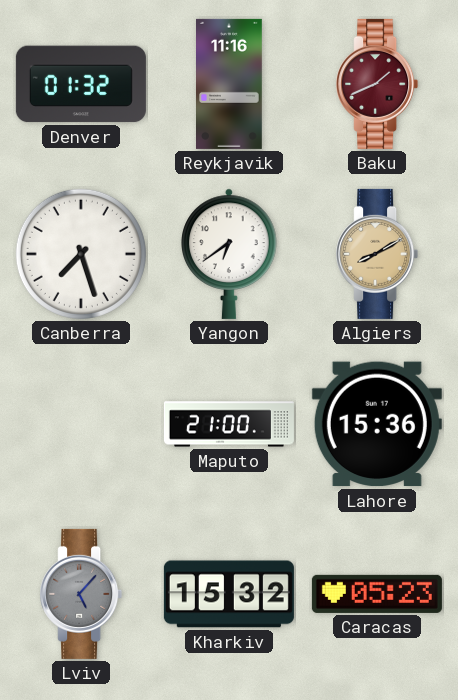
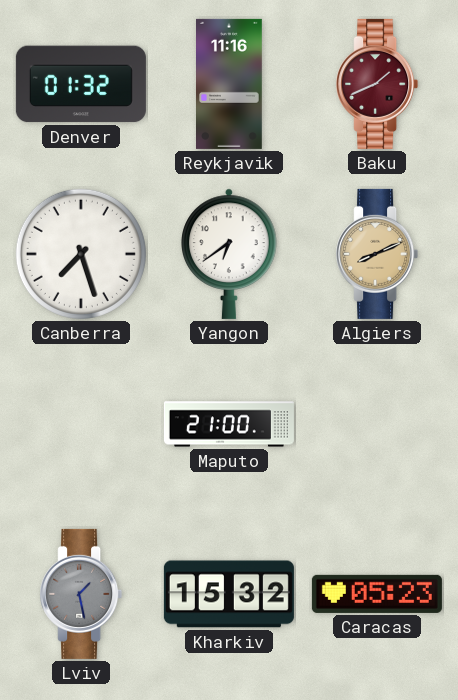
Algiers: 8:10 -> 8:11
Lahore: 15:36 -> none
Lviv: 5:07 -> 1:28
